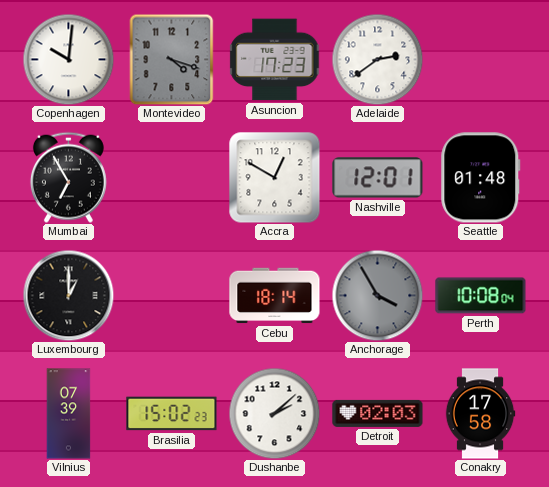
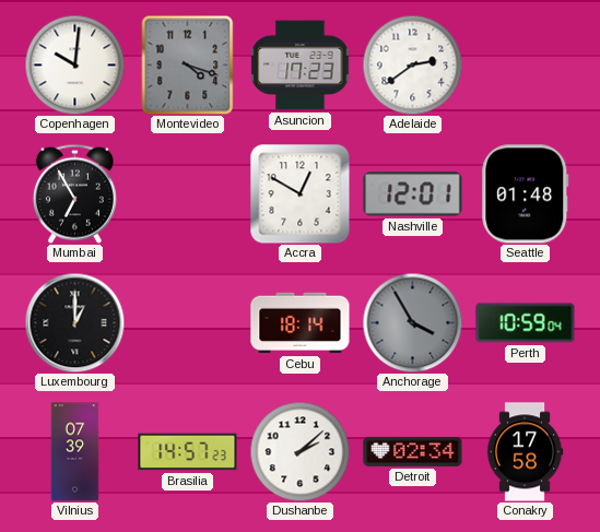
Perth: 10:08 -> 10:59
Brasilia: 15:02 -> 14:57
Detroit: 02:03 -> 02:34
